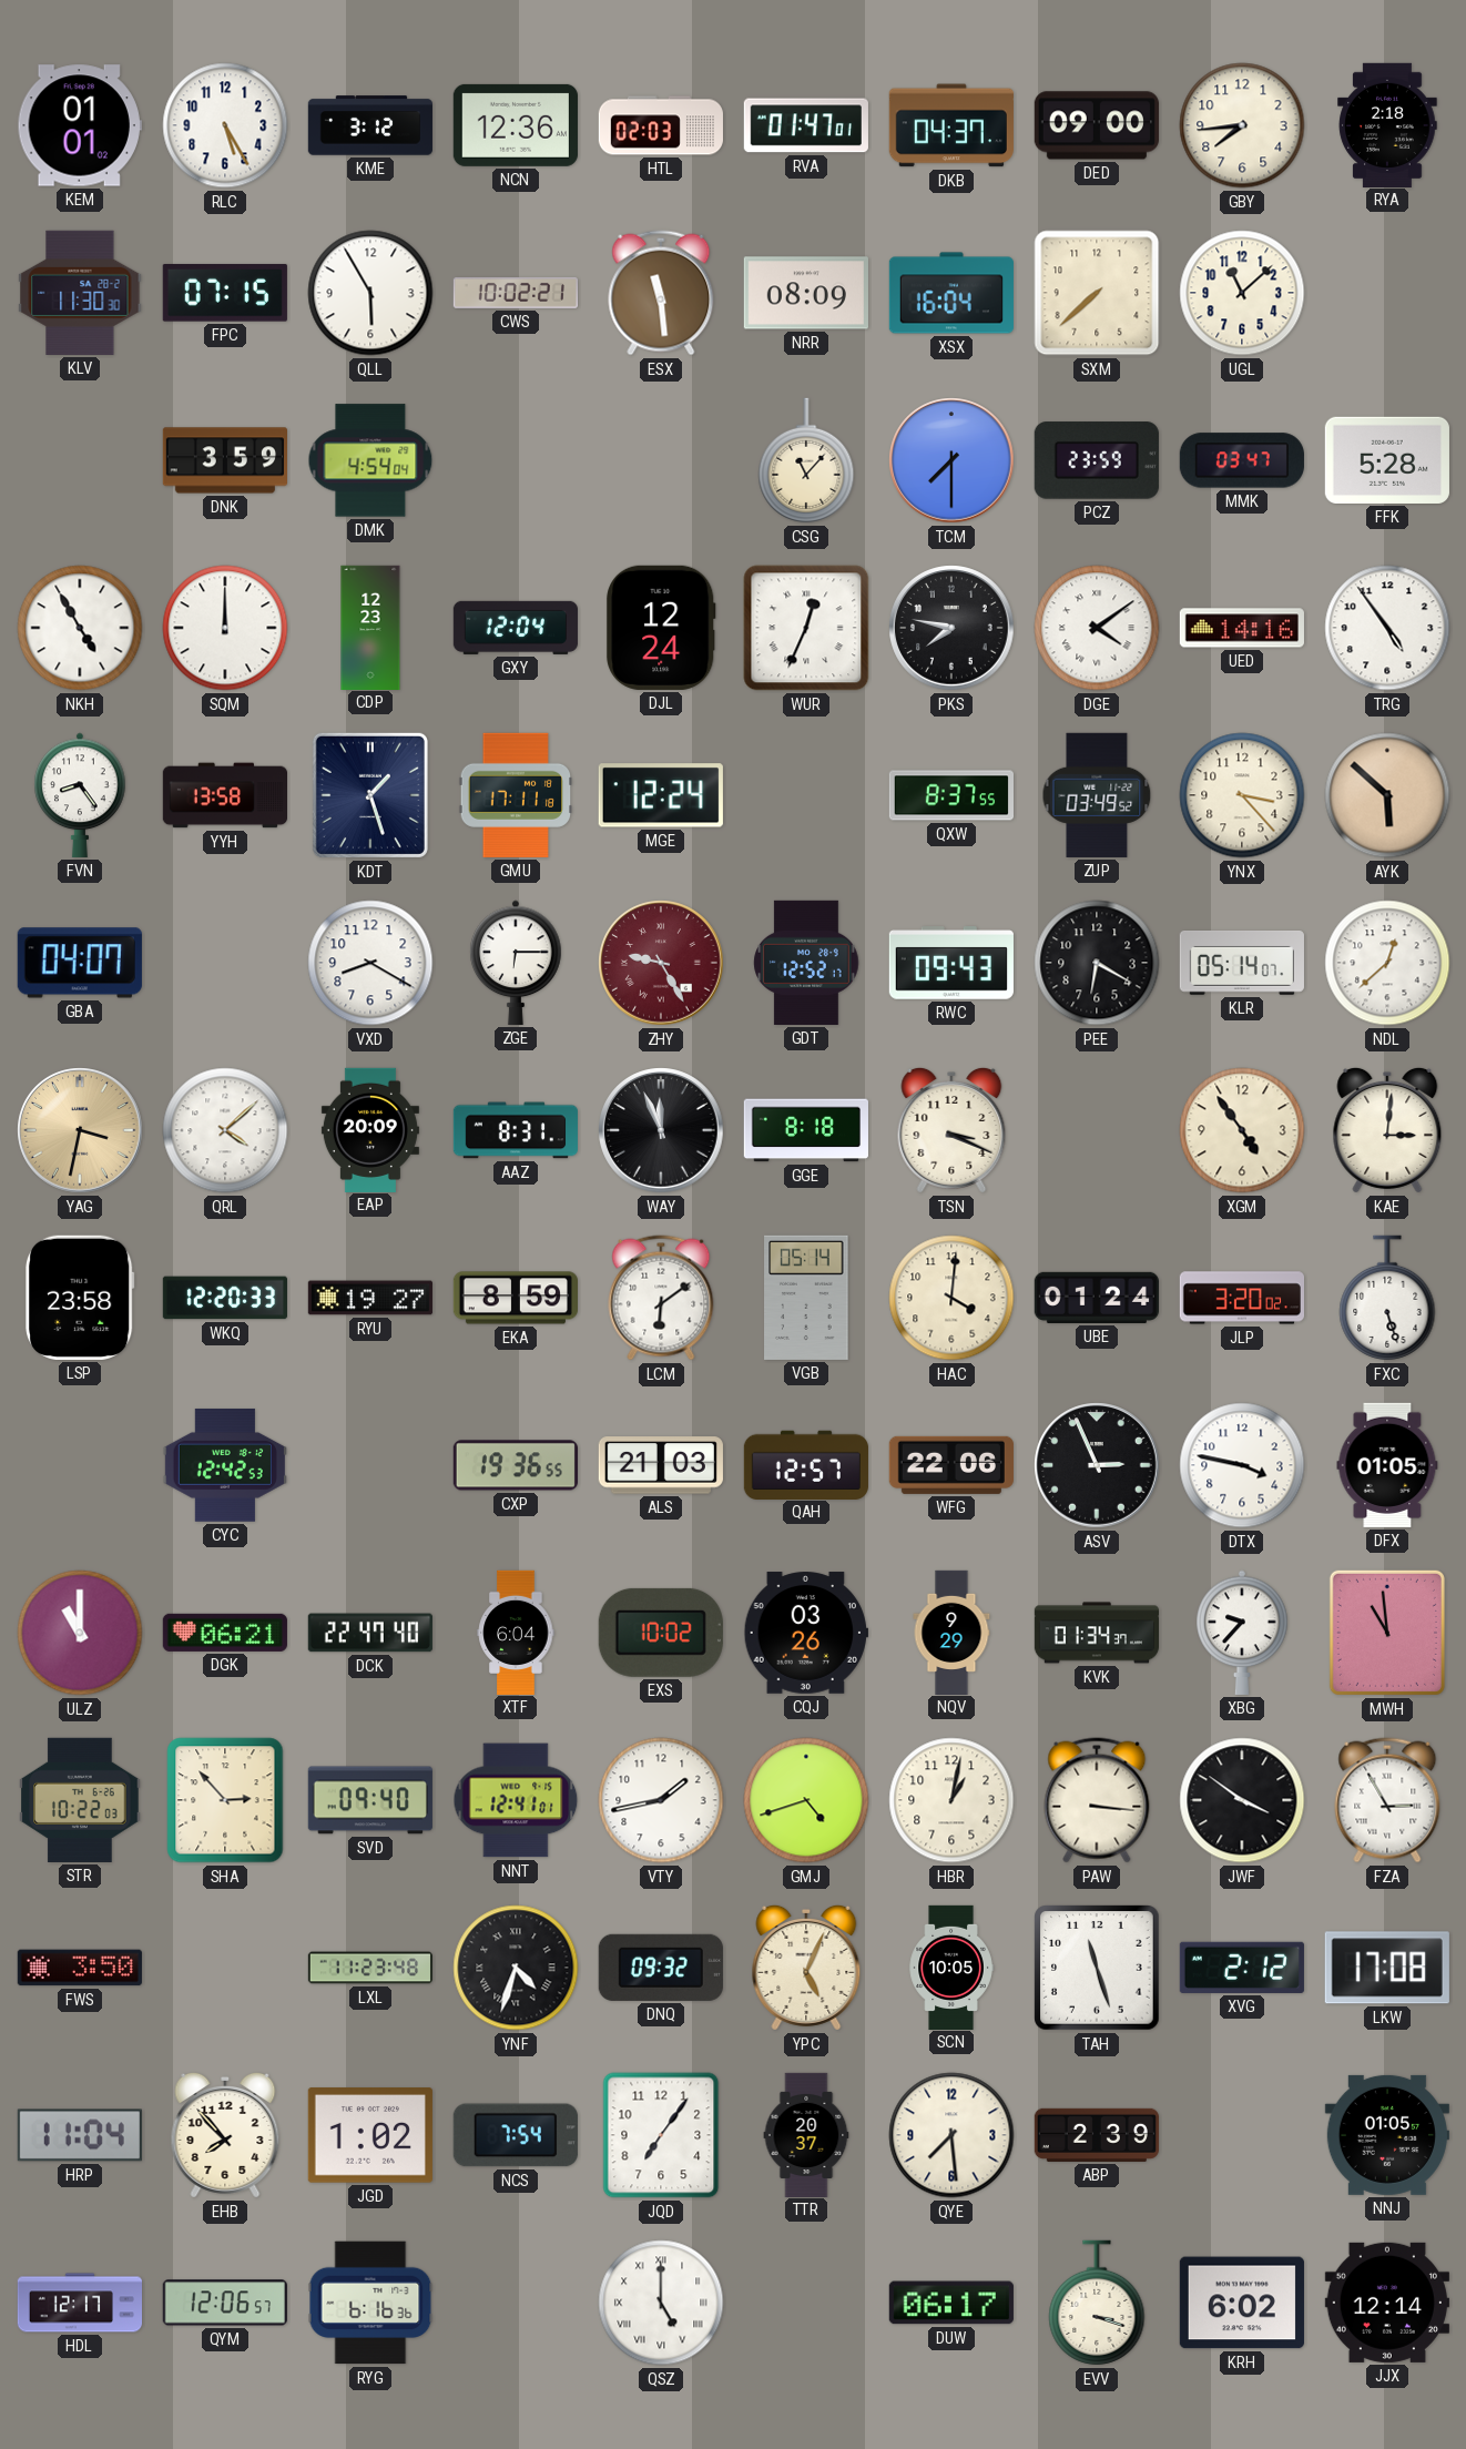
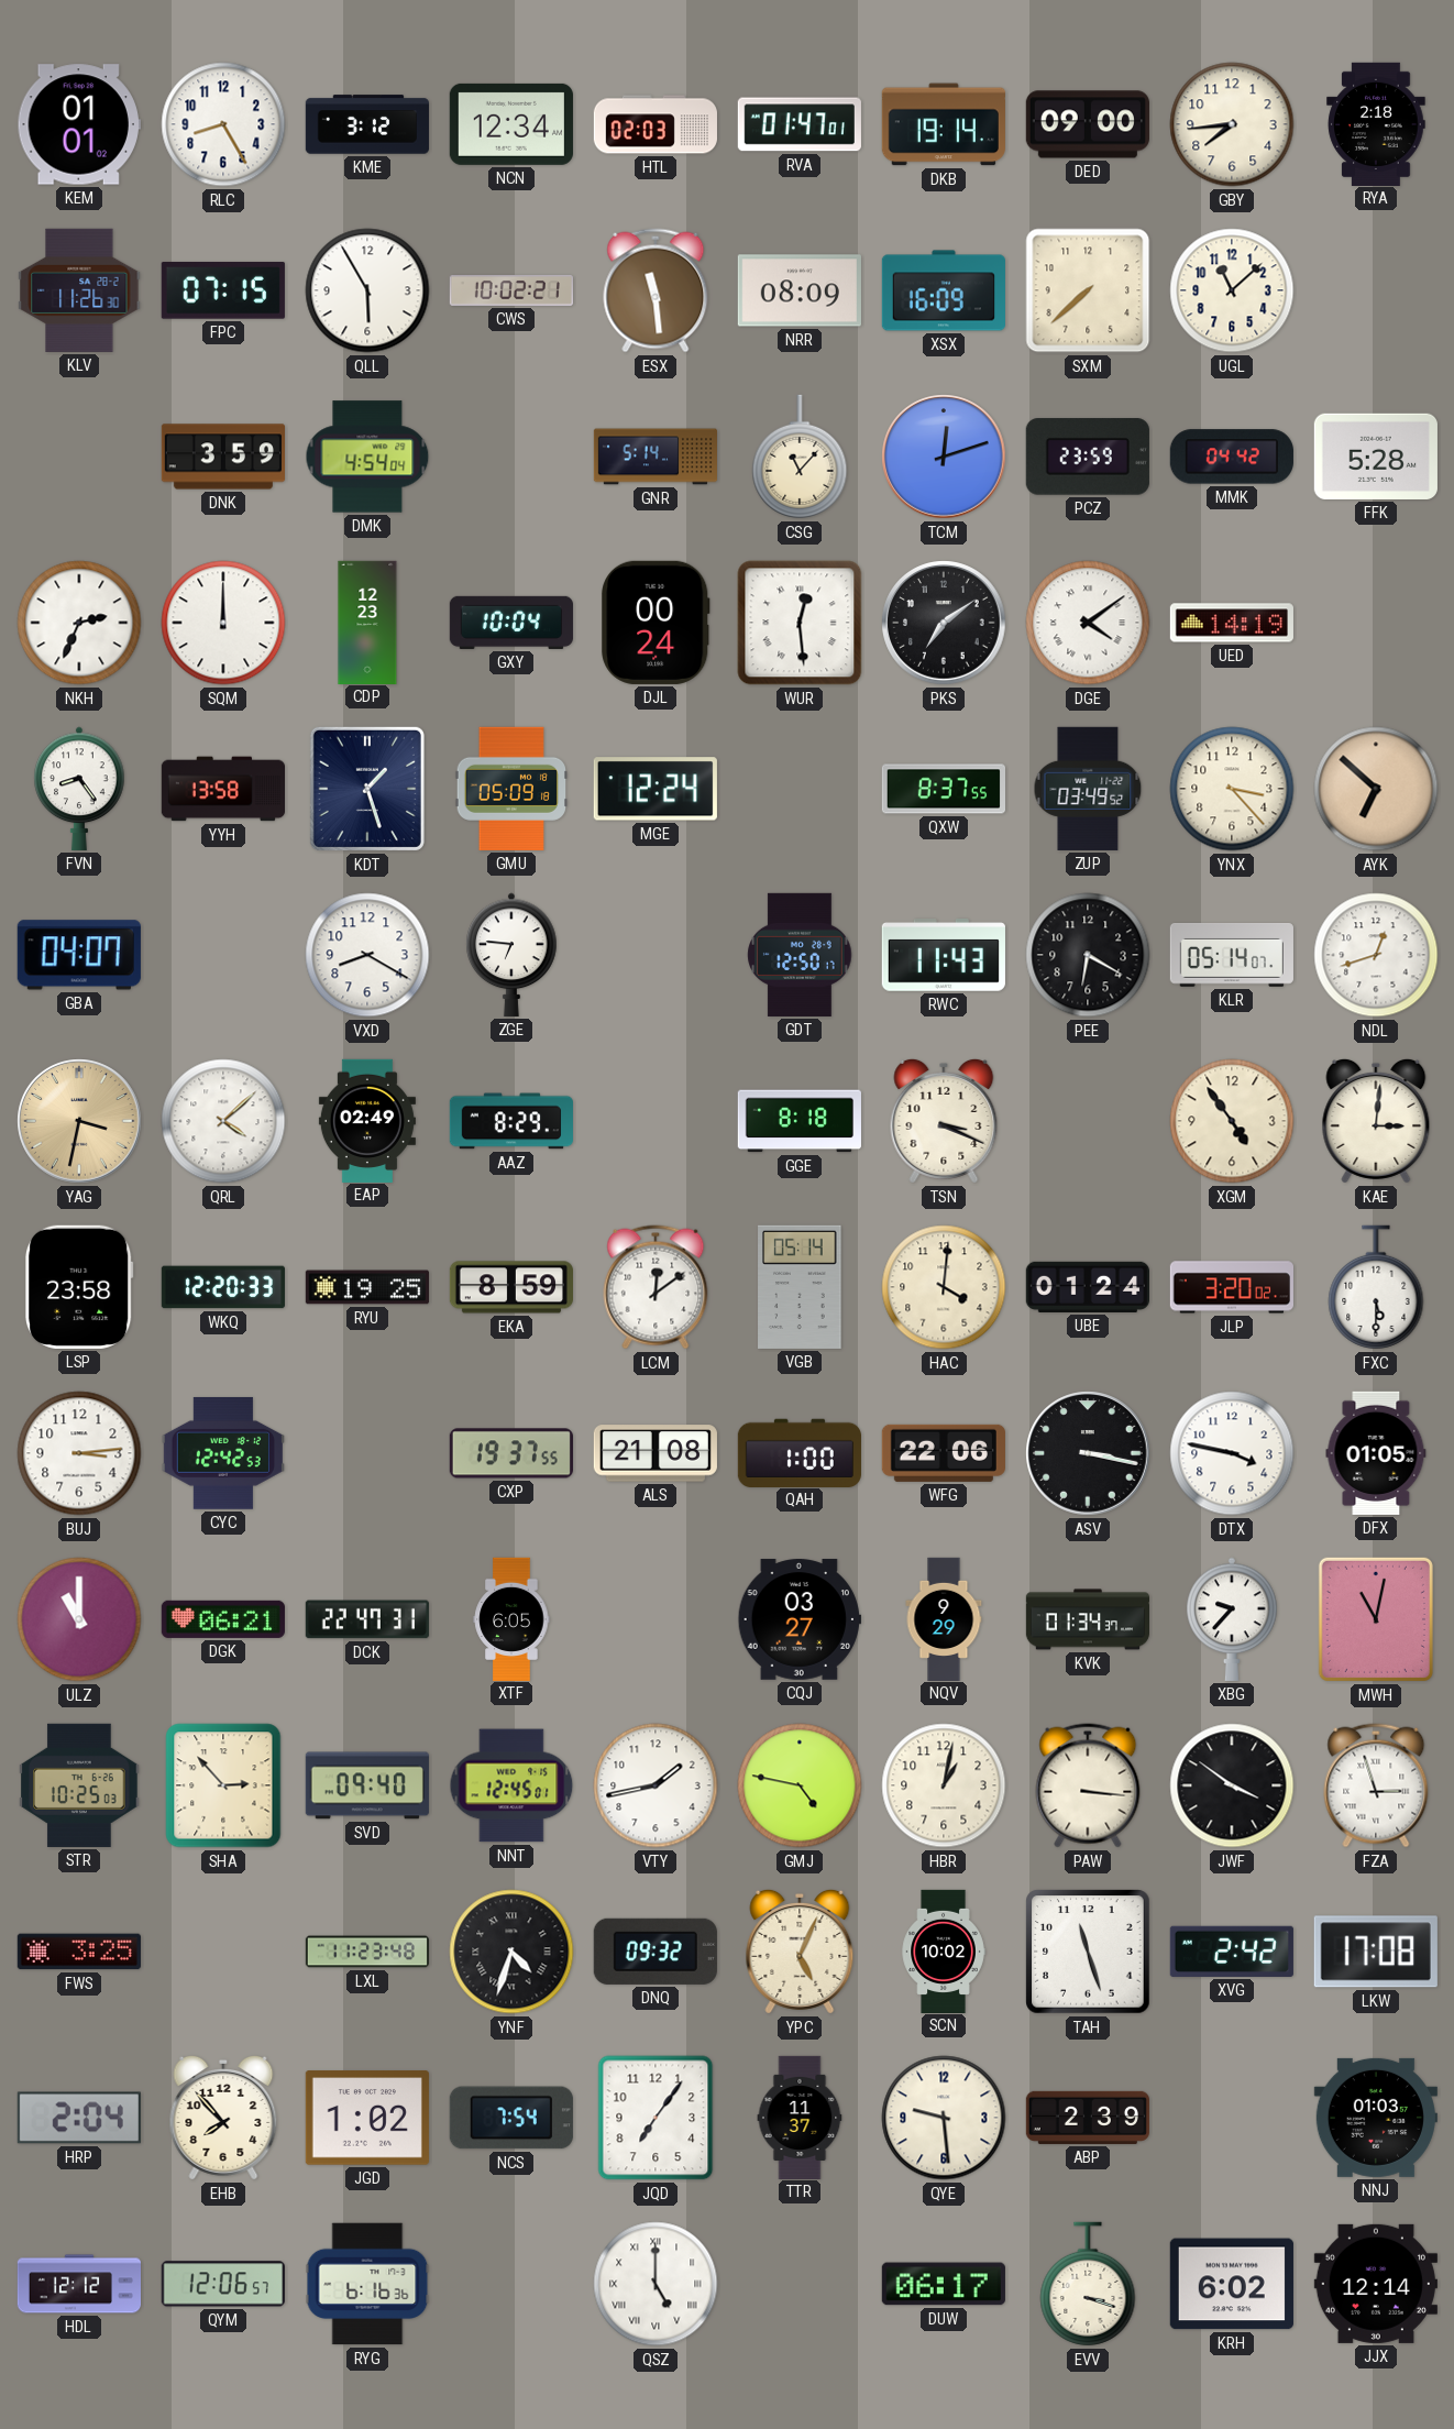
RLC: 5:25 -> 8:25
NCN: 12:36 -> 12:34
DKB: 04:37 -> 19:14
KLV: 11:30 -> 11:26
XSX: 16:04 -> 16:09
GNR: none -> 5:14
TCM: 7:30 -> 12:12
MMK: 03:47 -> 04:42
NKH: 4:55 -> 2:34
GXY: 12:04 -> 10:04
DJL: 12:24 -> 00:24
WUR: 12:34 -> 12:29
PKS: 7:47 -> 7:09
UED: 14:16 -> 14:19
TRG: 4:54 -> none
GMU: 17:11 -> 05:09
AYK: 5:52 -> 6:52
ZGE: 6:15 -> 6:46
ZHY: 9:25 -> none
GDT: 12:52 -> 12:50
RWC: 09:43 -> 11:43
NDL: 12:38 -> 12:42
EAP: 20:09 -> 02:49
AAZ: 8:31 -> 8:29
WAY: 11:56 -> none
RYU: 19:27 -> 19:25
LCM: 6:09 -> 12:09
FXC: 5:27 -> 5:30
BUJ: none -> 3:14
CXP: 19:36 -> 19:37
ALS: 21:03 -> 21:08
QAH: 12:57 -> 1:00
ASV: 2:56 -> 3:17
DCK: 22:47:40 -> 22:47:31
XTF: 6:04 -> 6:05
EXS: 10:02 -> none
CQJ: 03:26 -> 03:27
MWH: 10:59 -> 11:02
STR: 10:22 -> 10:25
NNT: 12:41 -> 12:45
GMJ: 4:42 -> 4:47
FZA: 2:55 -> 2:57
FWS: 3:50 -> 3:25
SCN: 10:05 -> 10:02
XVG: 2:12 -> 2:42
HRP: 11:04 -> 2:04
TTR: 20:37 -> 11:37
QYE: 7:29 -> 9:29
NNJ: 01:05 -> 01:03
HDL: 12:17 -> 12:12
